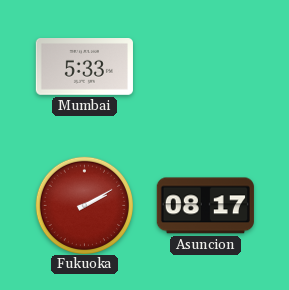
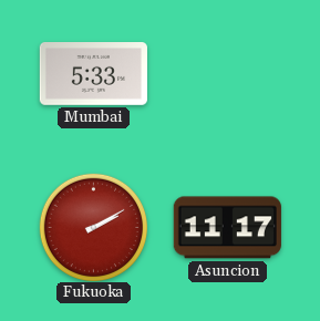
Asuncion: 08:17 -> 11:17
